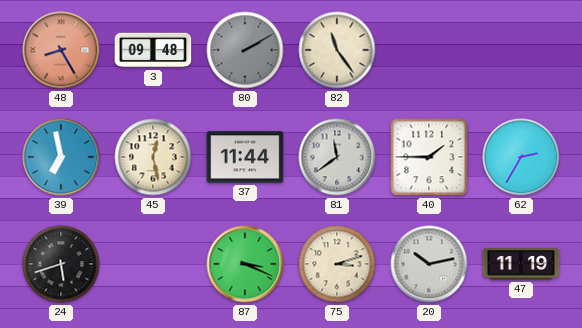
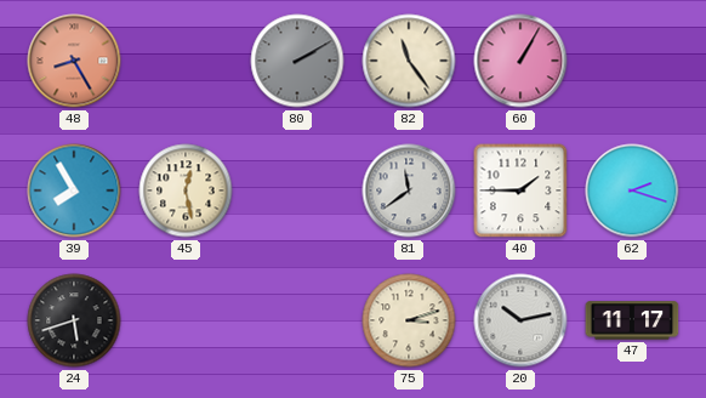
3: 09:48 -> none
60: none -> 1:05
39: 6:58 -> 7:55
37: 11:44 -> none
62: 2:35 -> 2:18
87: 3:19 -> none
47: 11:19 -> 11:17
